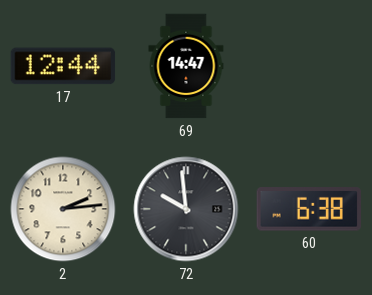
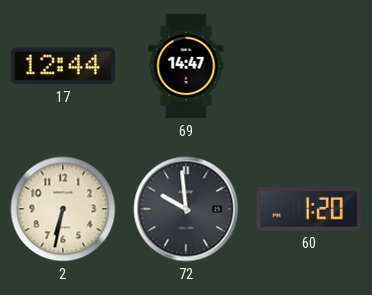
2: 2:14 -> 6:32
60: 6:38 -> 1:20
